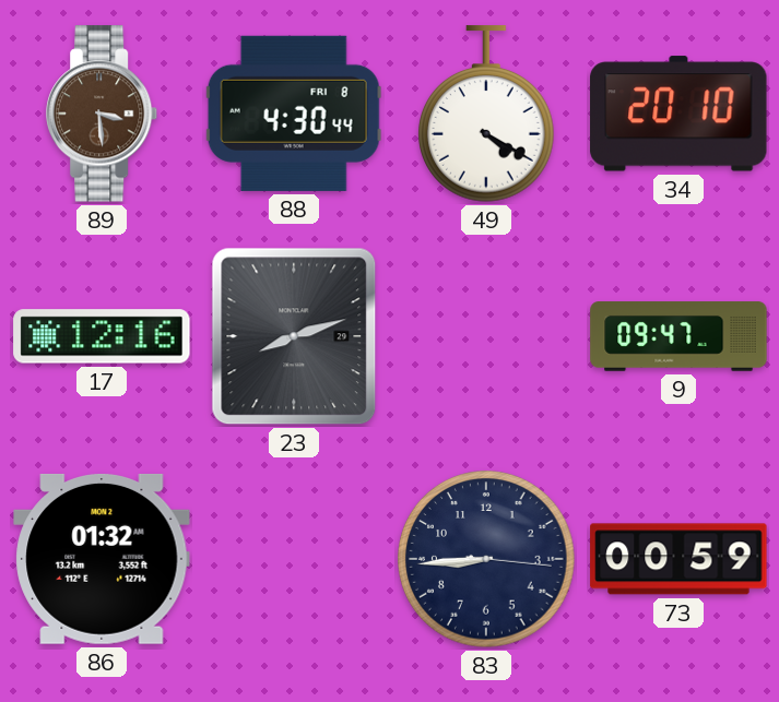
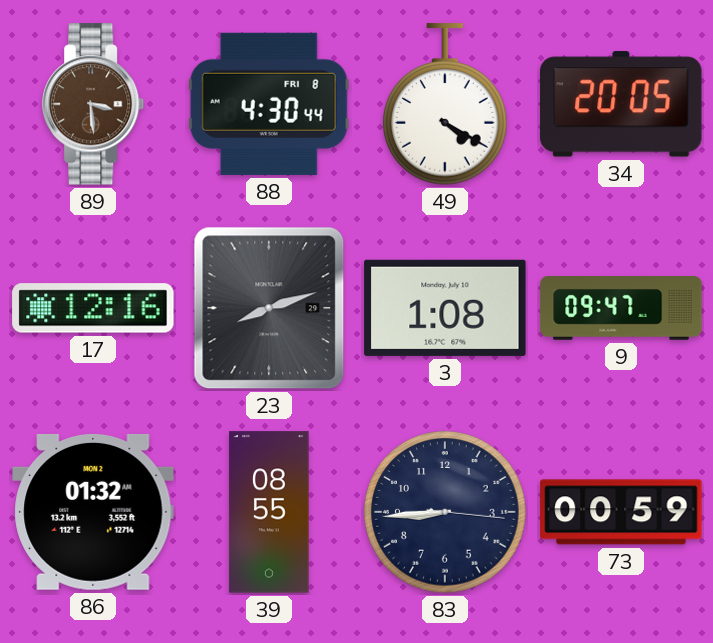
34: 20:10 -> 20:05
3: none -> 1:08
39: none -> 08:55
